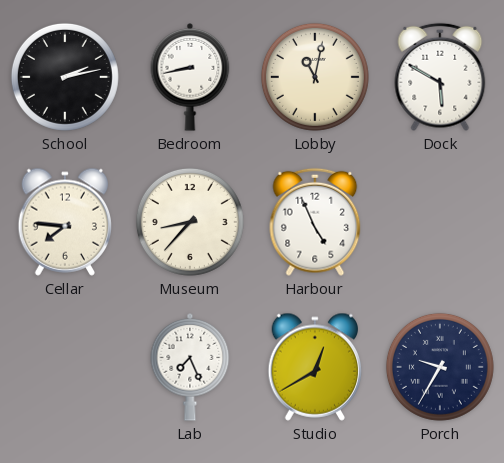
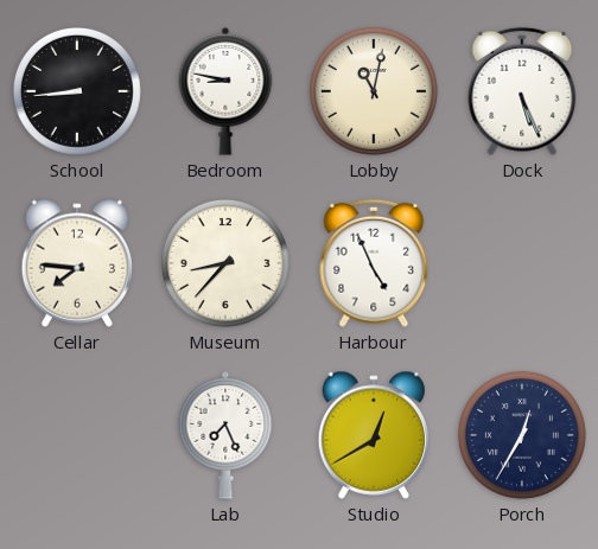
School: 2:13 -> 8:44
Bedroom: 8:43 -> 8:47
Dock: 5:50 -> 5:26
Porch: 9:35 -> 12:35
